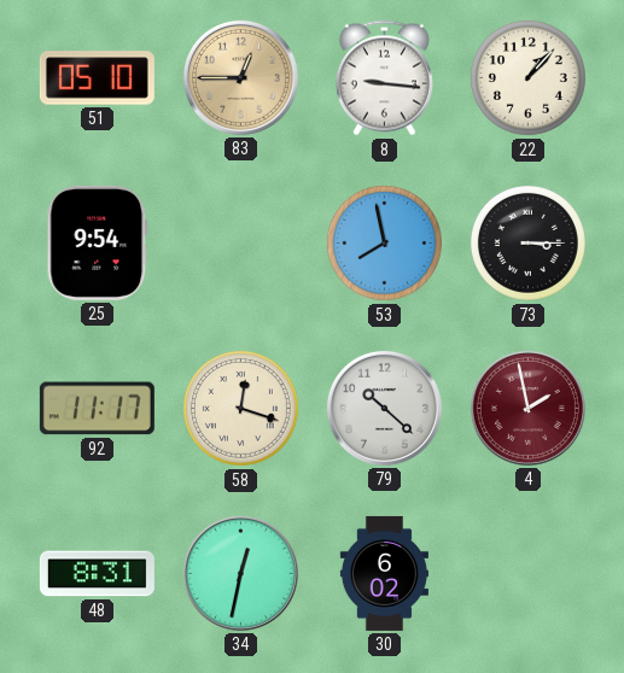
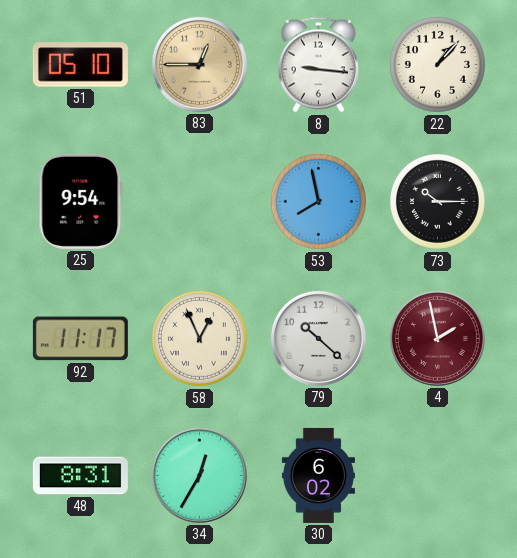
73: 3:15 -> 10:15
58: 12:18 -> 12:56
34: 12:32 -> 12:35
